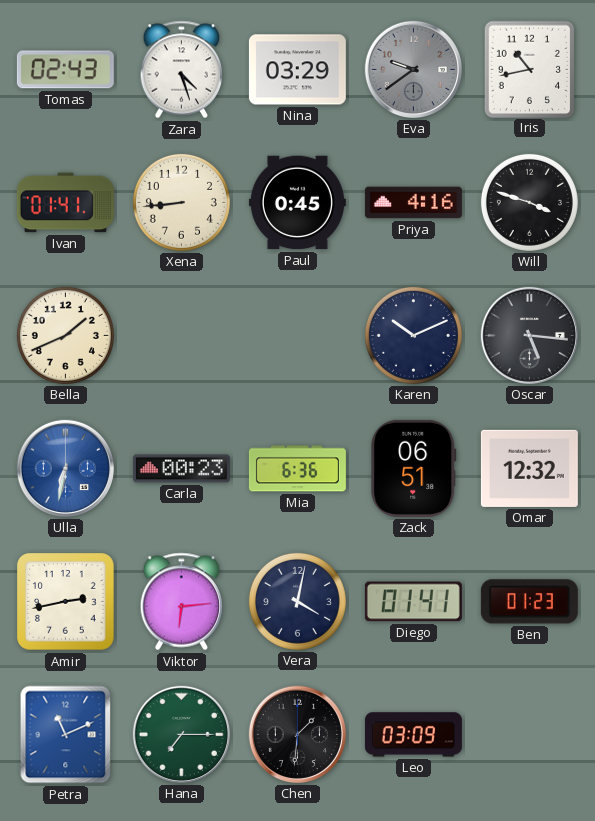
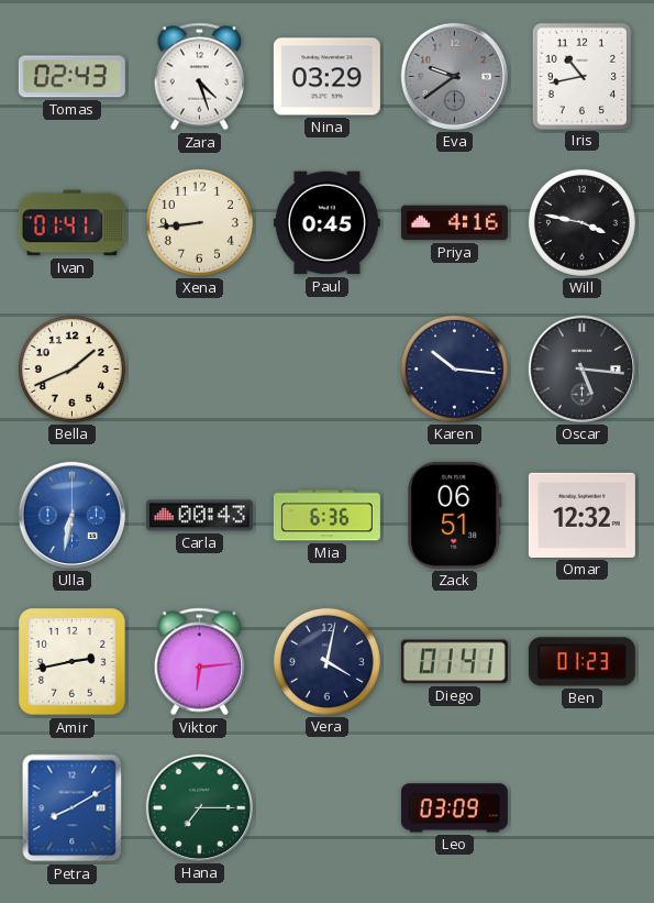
Will: 3:48 -> 3:47
Karen: 10:11 -> 10:16
Carla: 00:23 -> 00:43
Petra: 11:11 -> 8:10
Chen: 1:31 -> none
